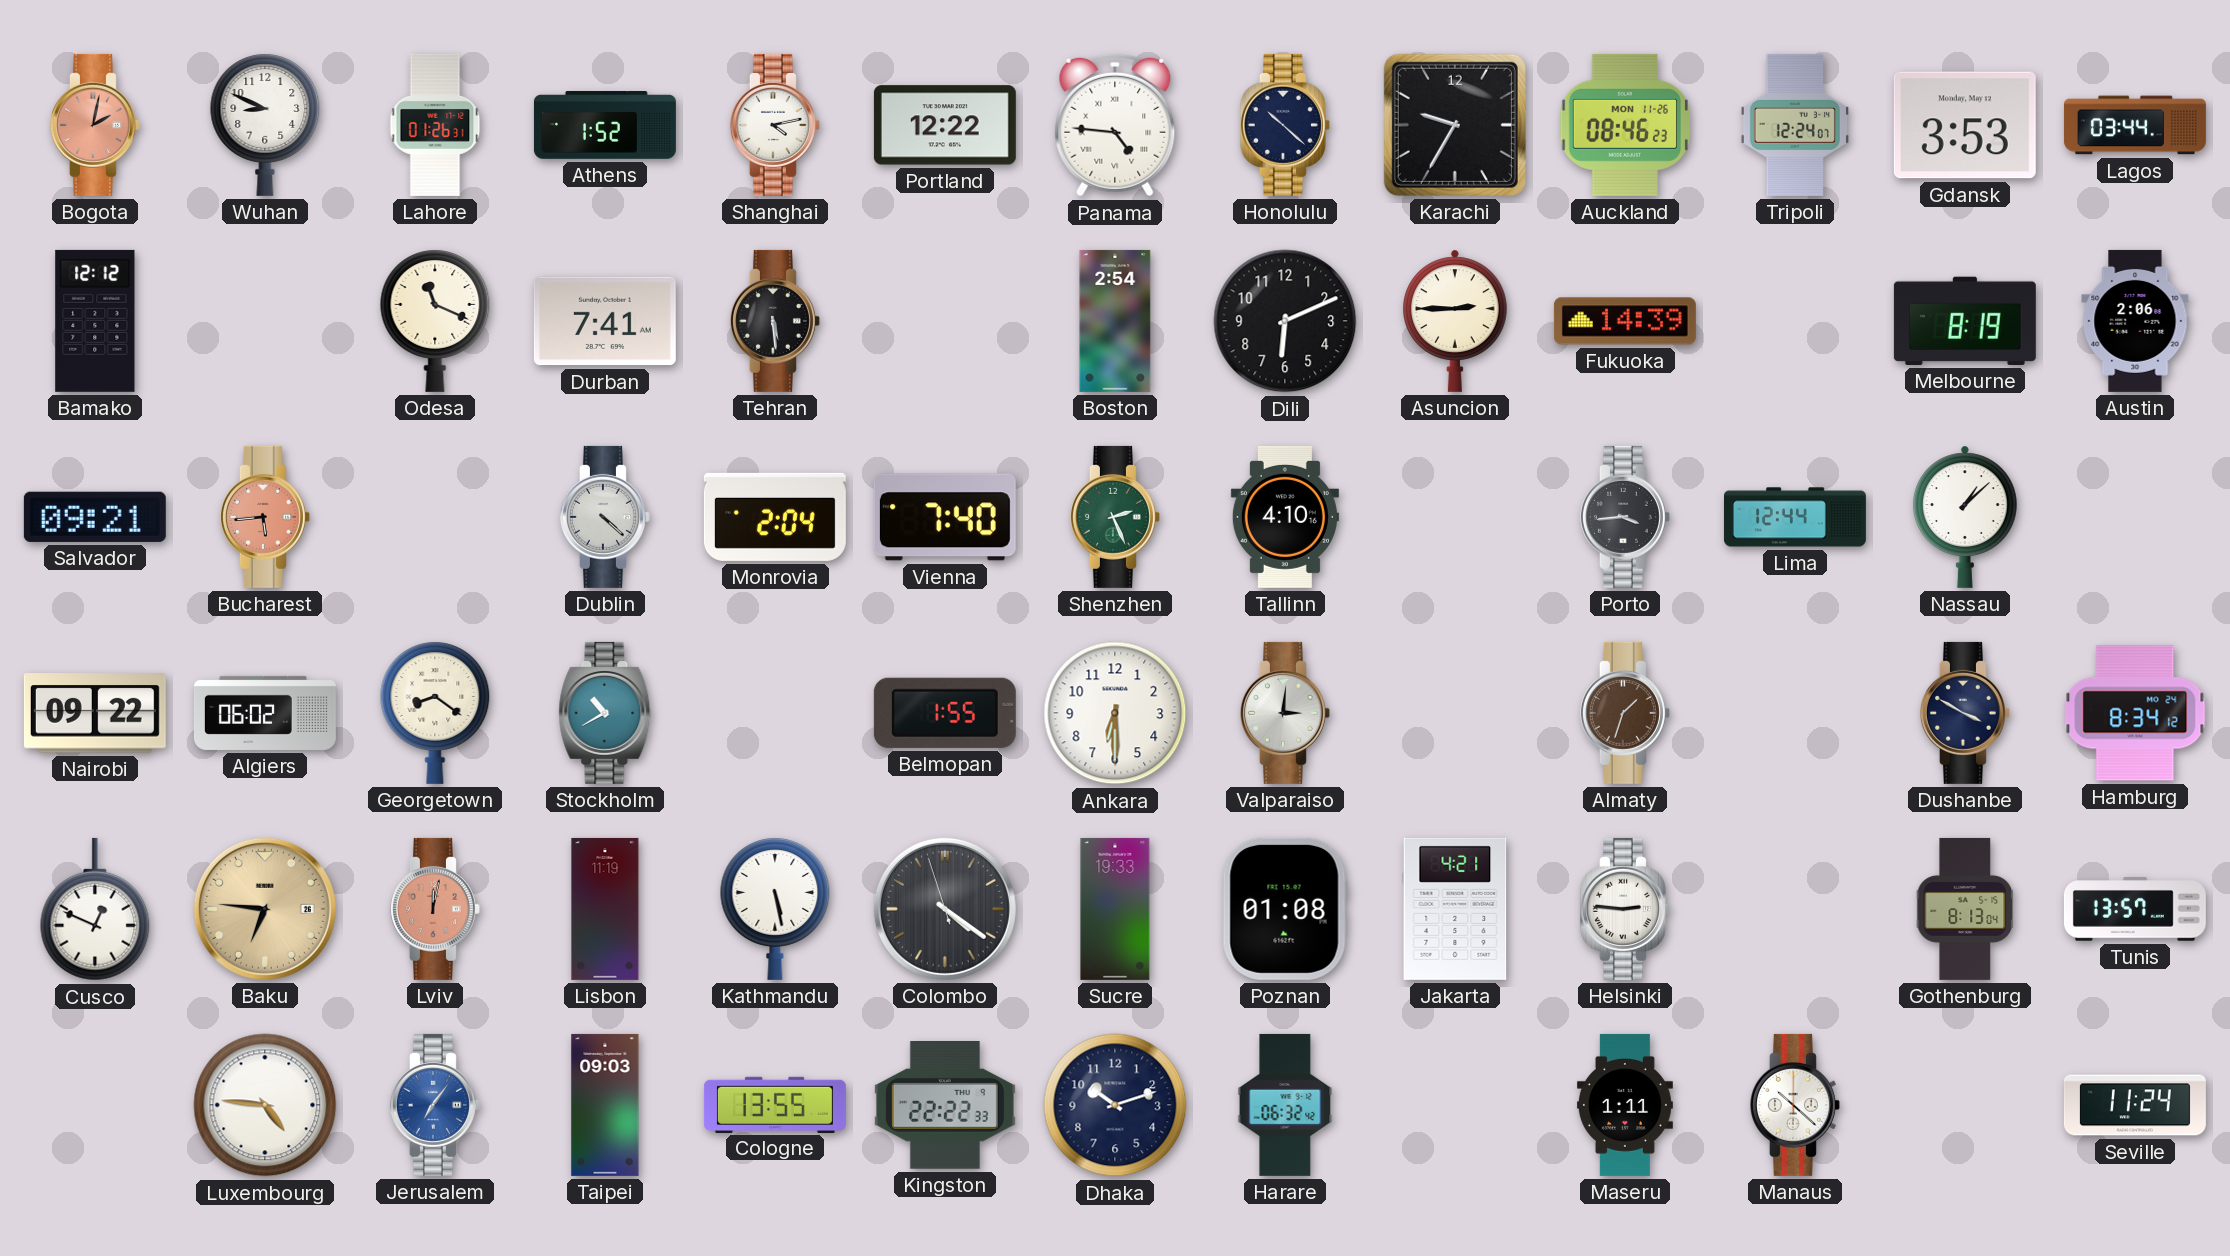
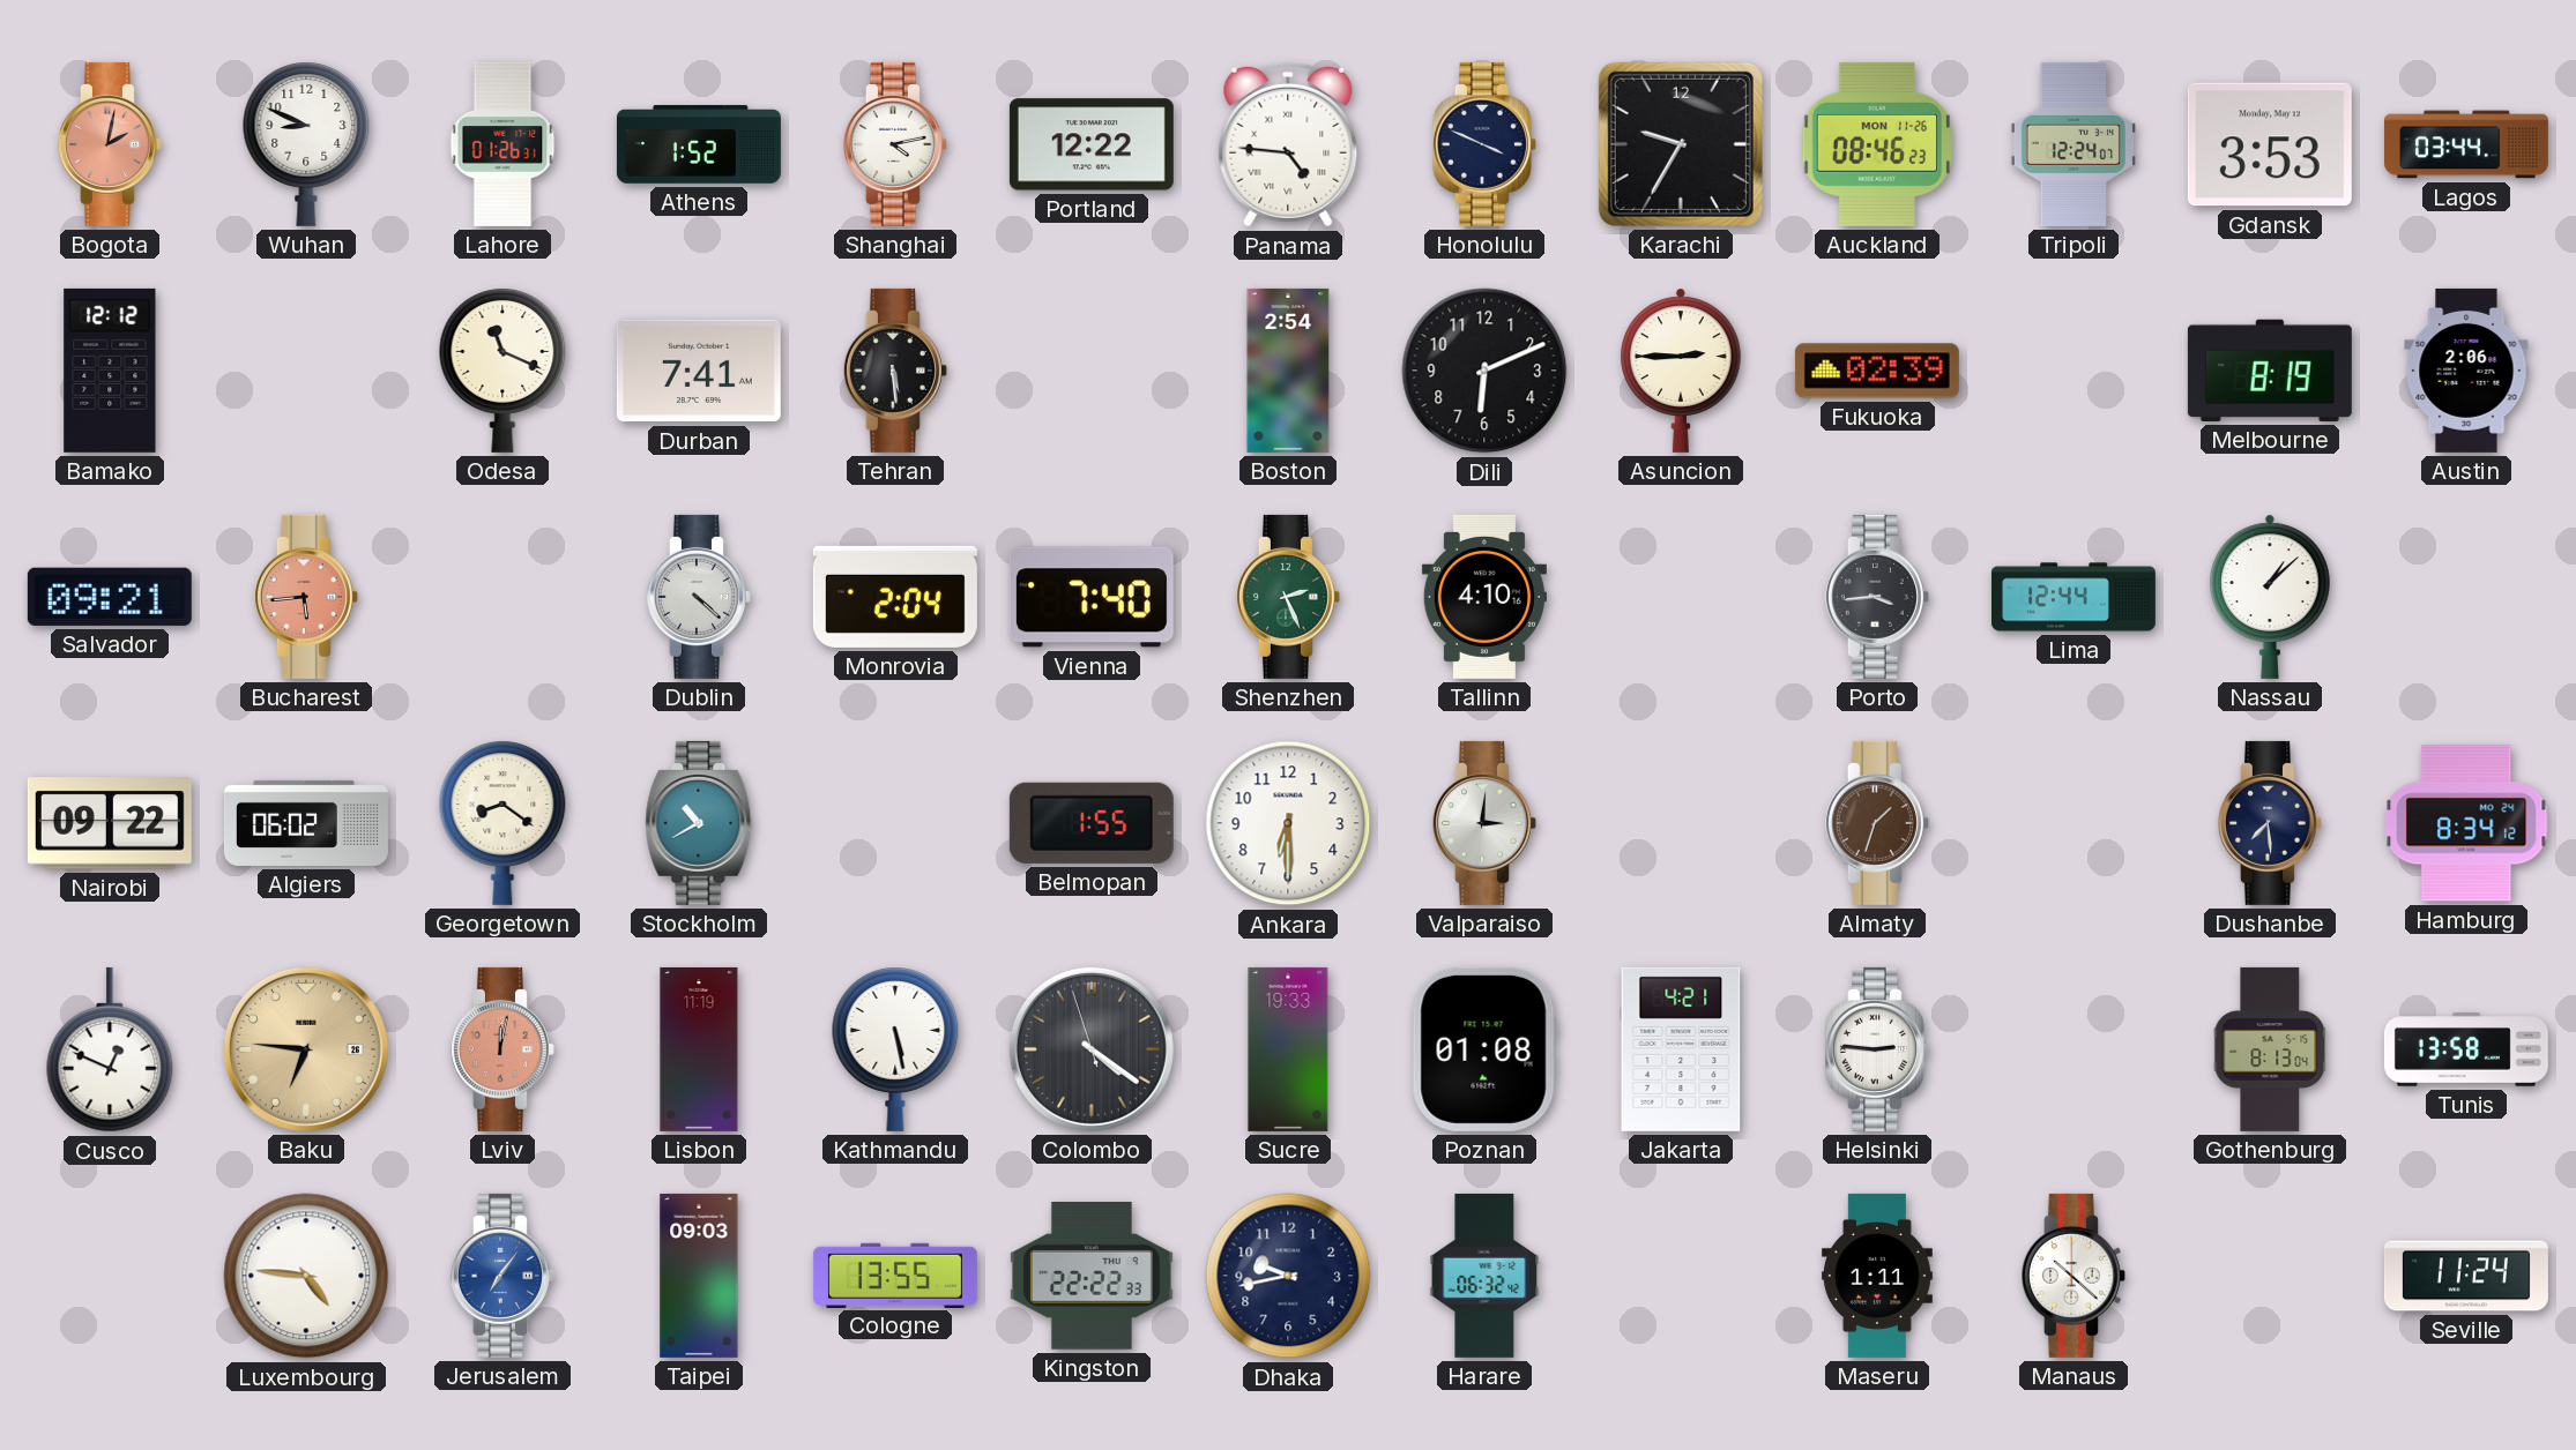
Honolulu: 10:22 -> 3:49
Fukuoka: 14:39 -> 02:39
Dushanbe: 3:50 -> 7:29
Tunis: 13:57 -> 13:58
Dhaka: 10:12 -> 9:43
